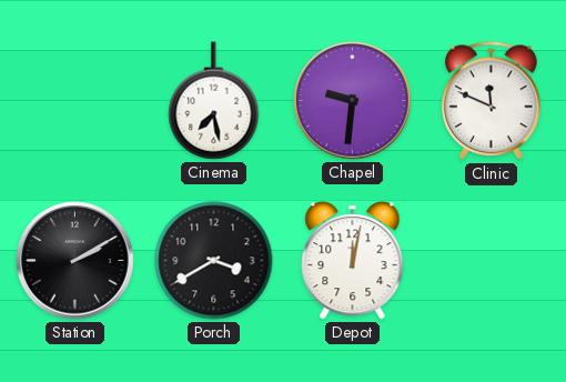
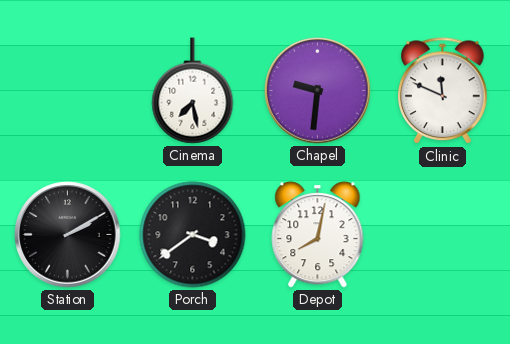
Porch: 3:40 -> 3:39
Depot: 12:02 -> 8:02
